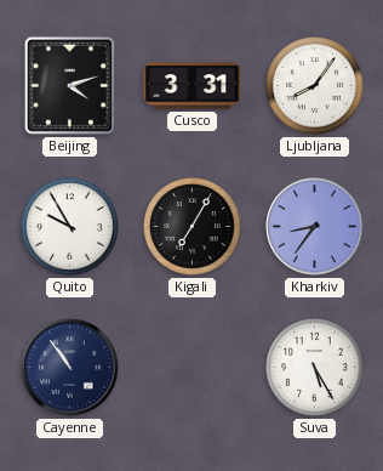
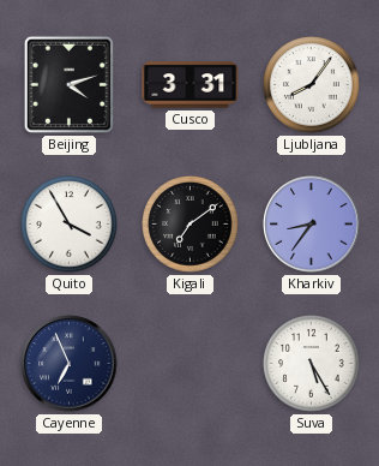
Quito: 9:55 -> 3:55
Kigali: 7:05 -> 7:09
Cayenne: 10:54 -> 6:56
